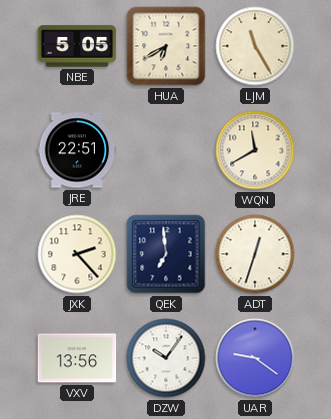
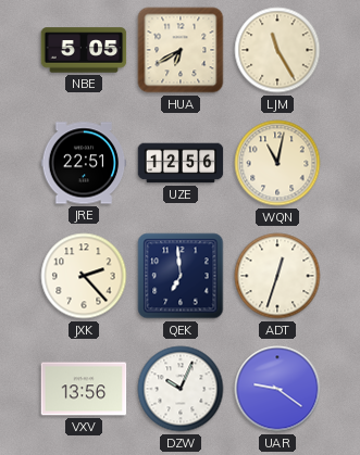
UZE: none -> 12:56
WQN: 11:40 -> 11:02
DZW: 10:06 -> 10:04
